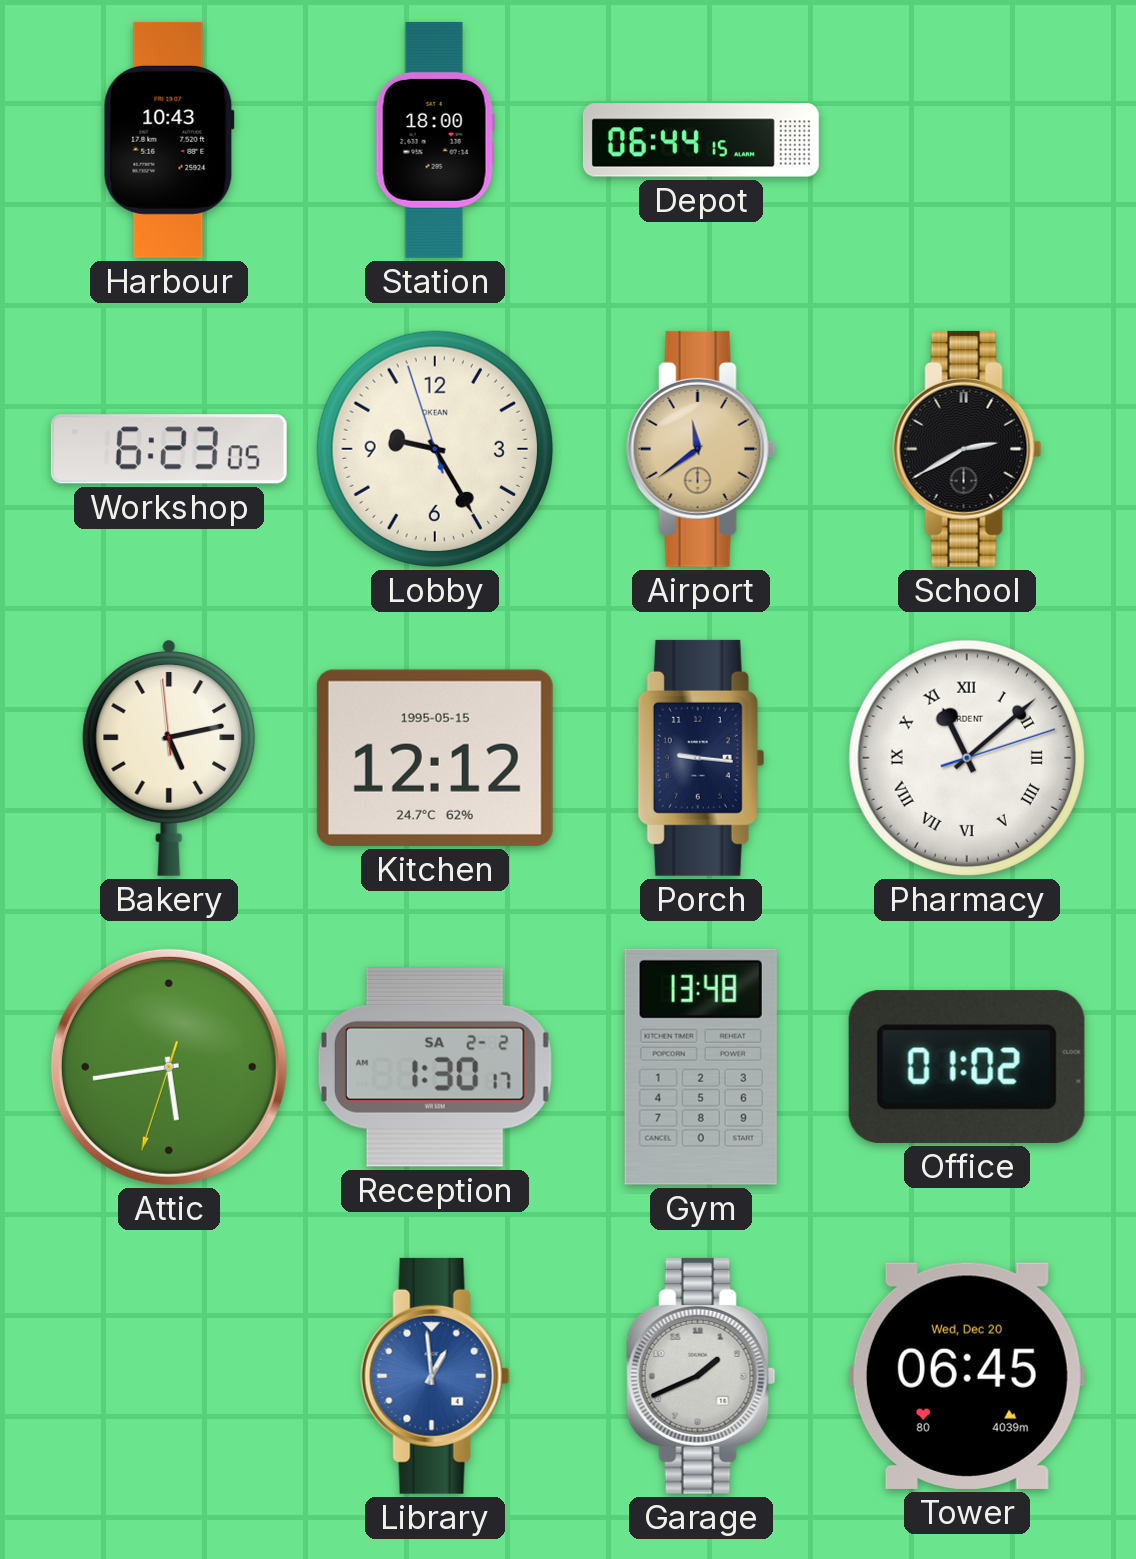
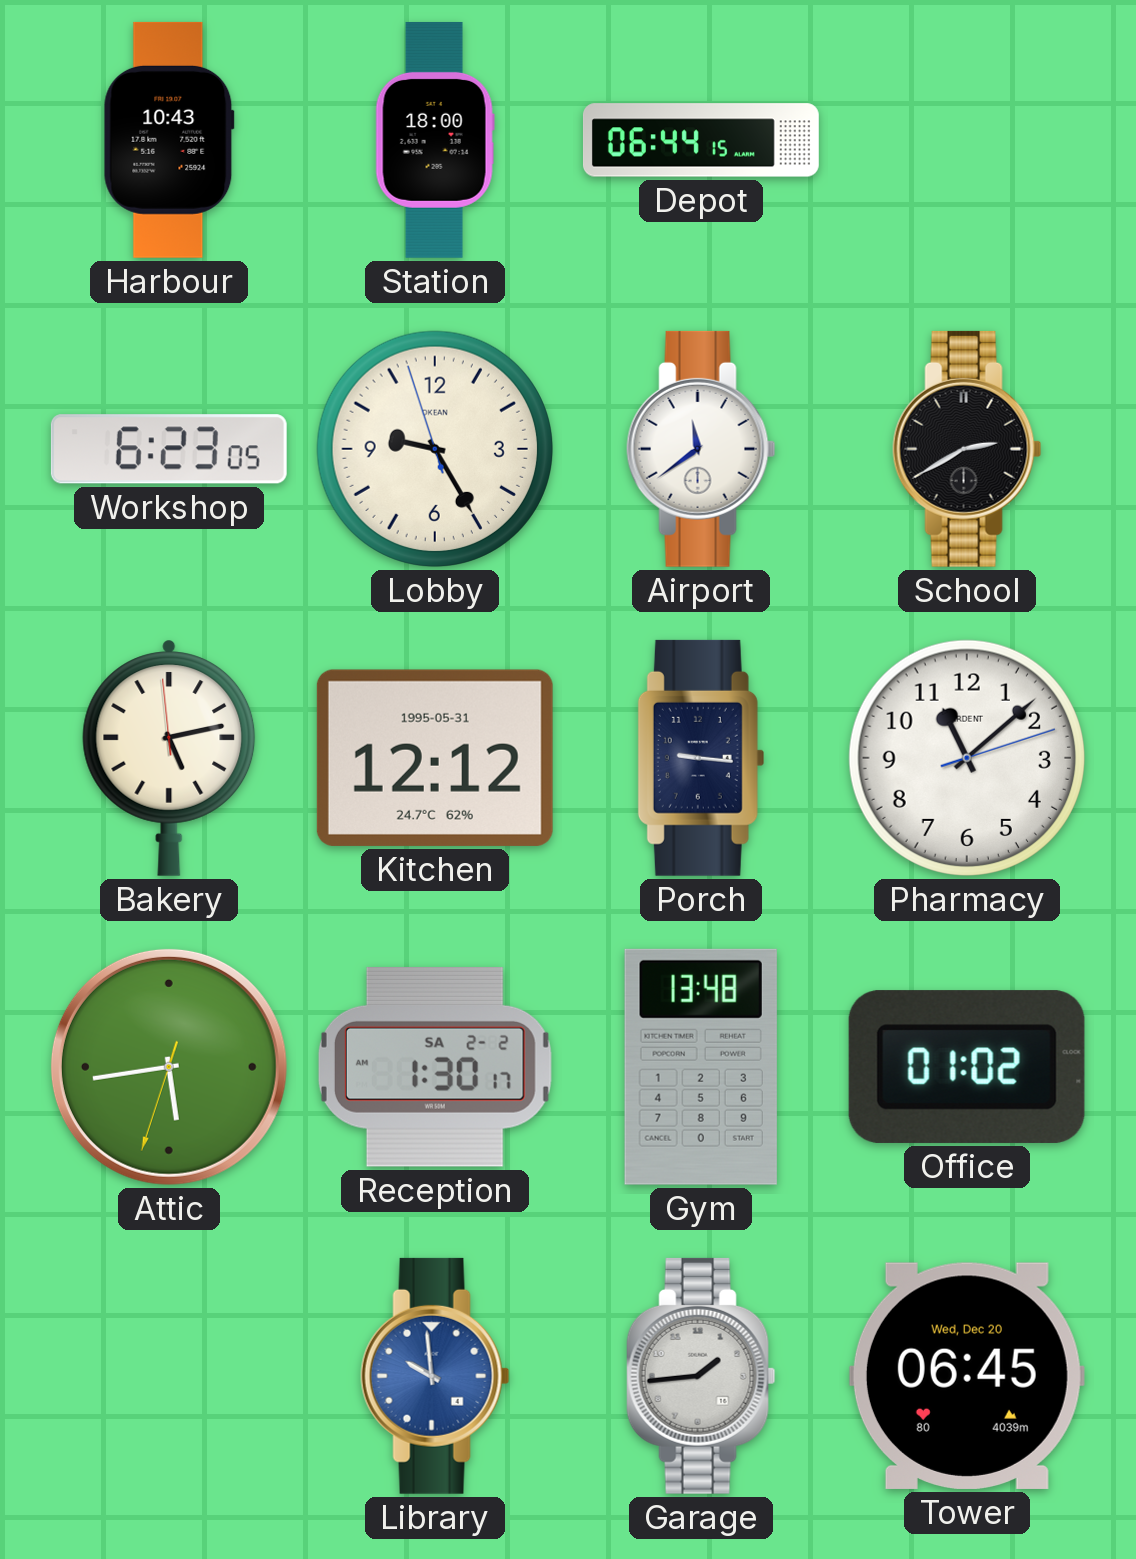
Airport dial: champagne -> white
Kitchen date: 1995-05-15 -> 1995-05-31
Pharmacy numerals: Roman -> Arabic
Library: 12:59 -> 9:59
Garage: 1:41 -> 1:44
